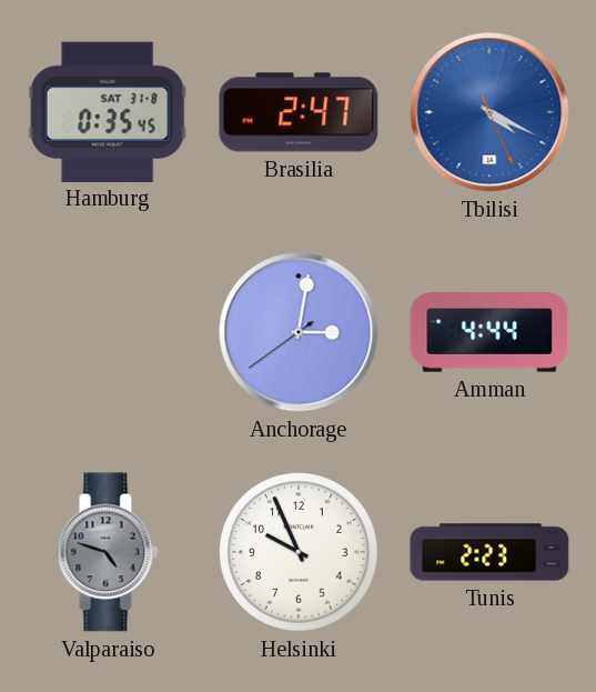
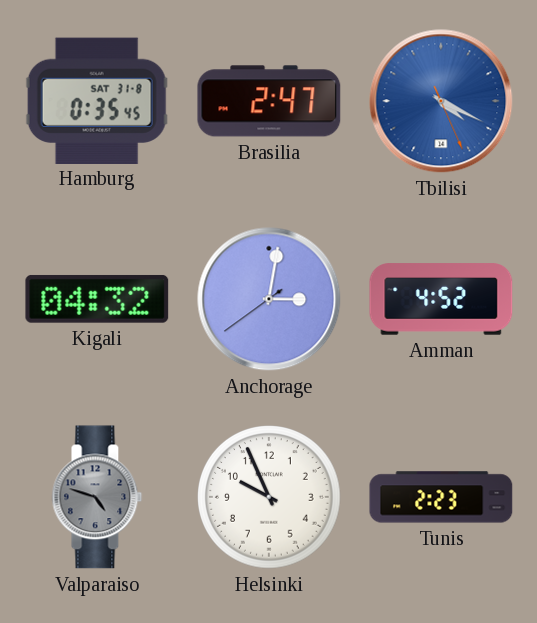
Kigali: none -> 04:32
Amman: 4:44 -> 4:52
